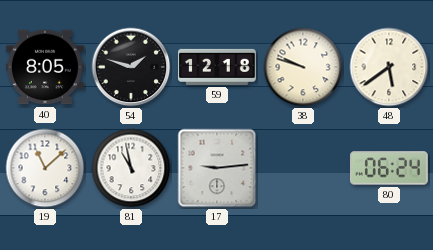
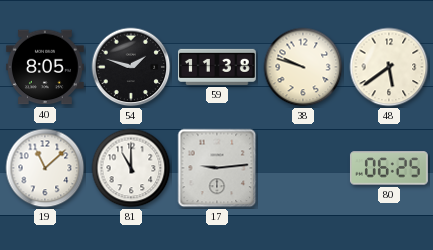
59: 12:18 -> 11:38
81: 10:58 -> 11:00
80: 06:24 -> 06:25
